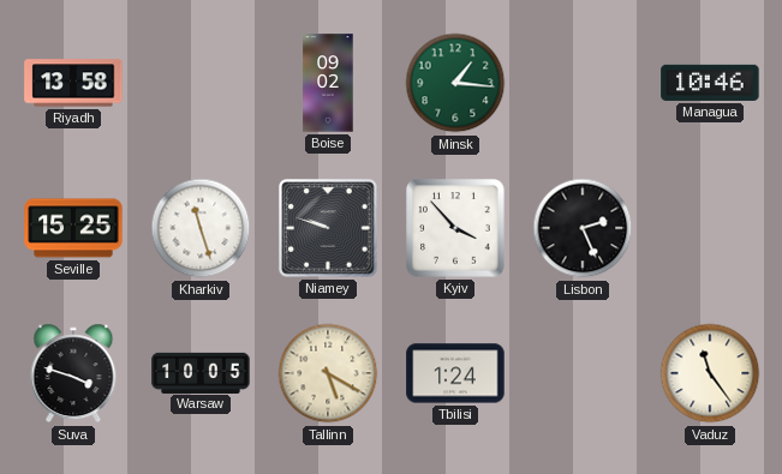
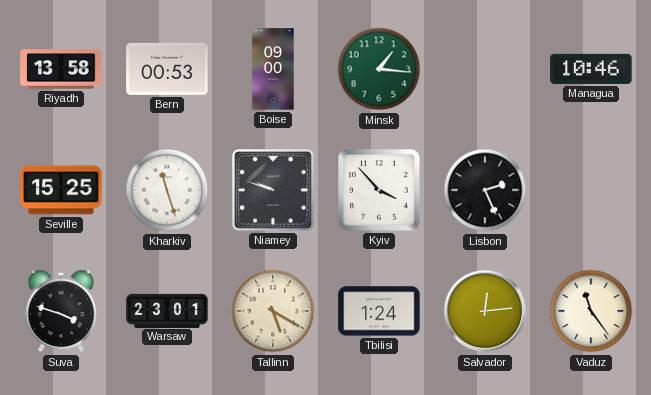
Bern: none -> 00:53
Boise: 09:02 -> 09:00
Warsaw: 10:05 -> 23:01
Salvador: none -> 12:14
